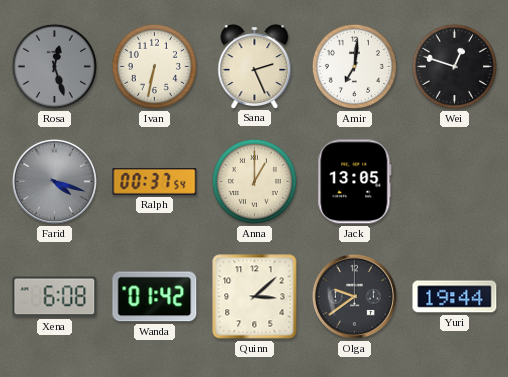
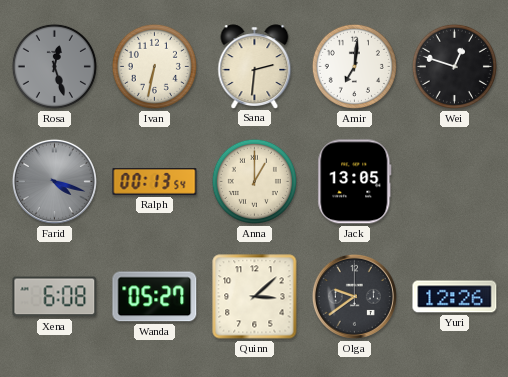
Sana: 2:26 -> 2:31
Ralph: 00:37 -> 00:13
Wanda: 01:42 -> 05:27
Yuri: 19:44 -> 12:26
